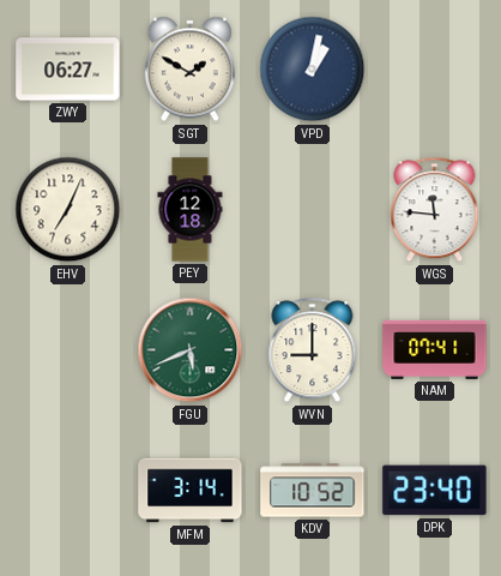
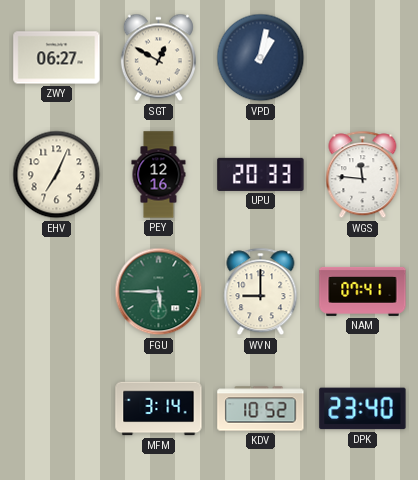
SGT: 1:50 -> 12:50
PEY: 12:18 -> 12:16
UPU: none -> 20:33
FGU: 5:41 -> 5:45
